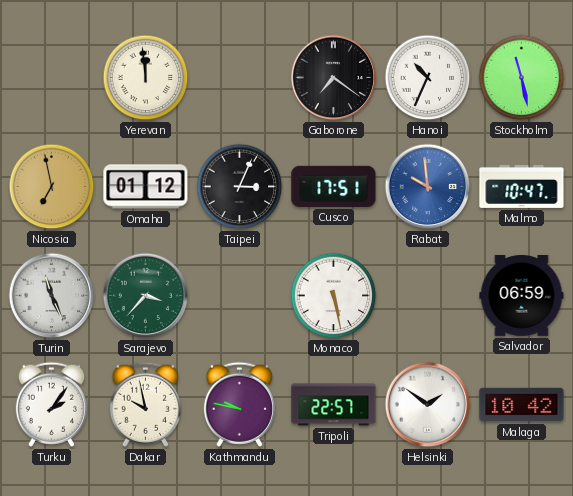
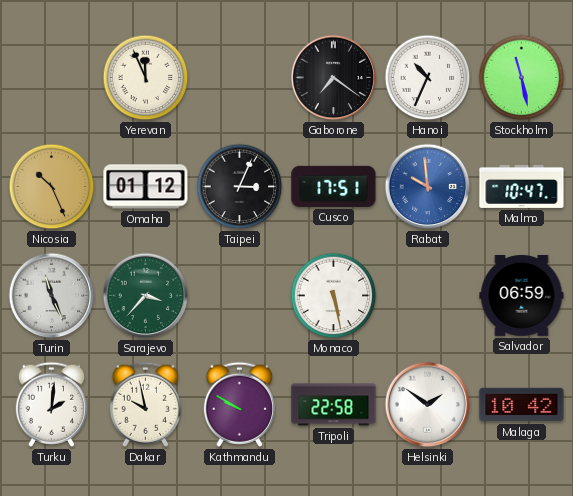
Yerevan: 11:59 -> 11:56
Nicosia: 6:58 -> 10:26
Turku: 2:06 -> 2:01
Kathmandu: 9:47 -> 9:50
Tripoli: 22:57 -> 22:58
